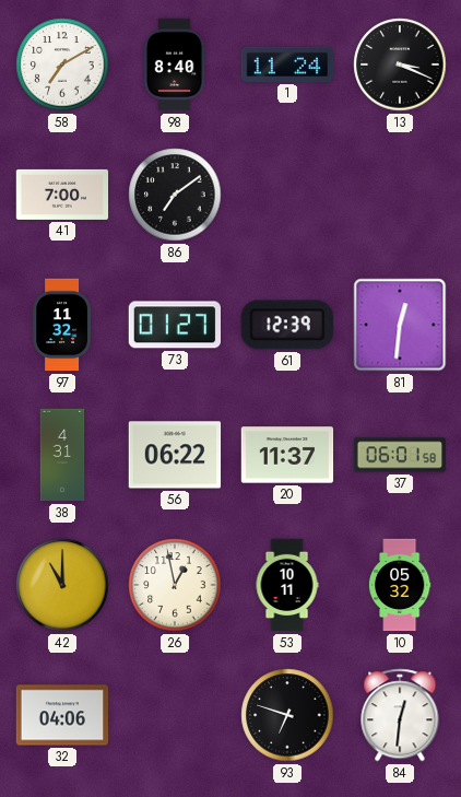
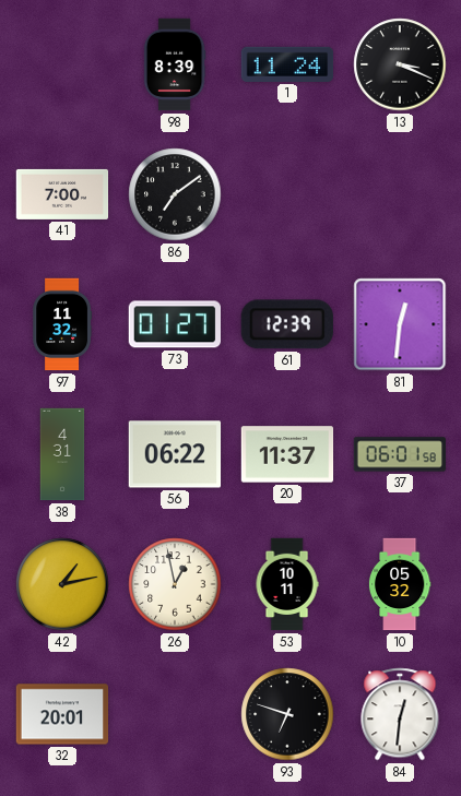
58: 7:10 -> none
98: 8:40 -> 8:39
42: 11:00 -> 1:13
32: 04:06 -> 20:01
